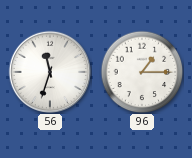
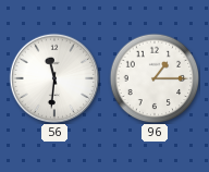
56: 11:33 -> 11:31
